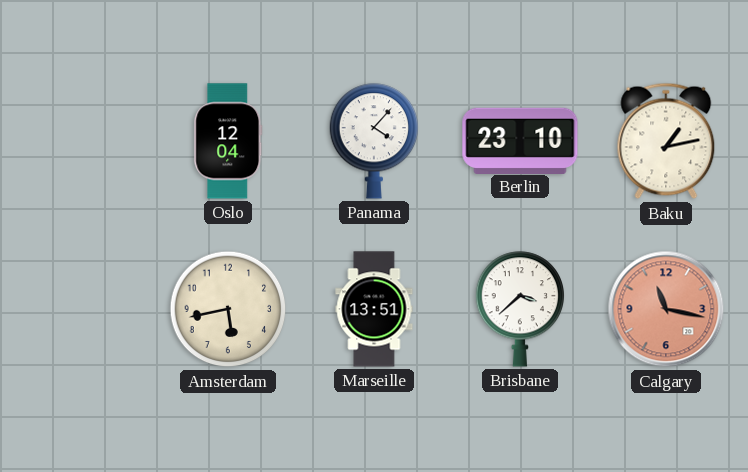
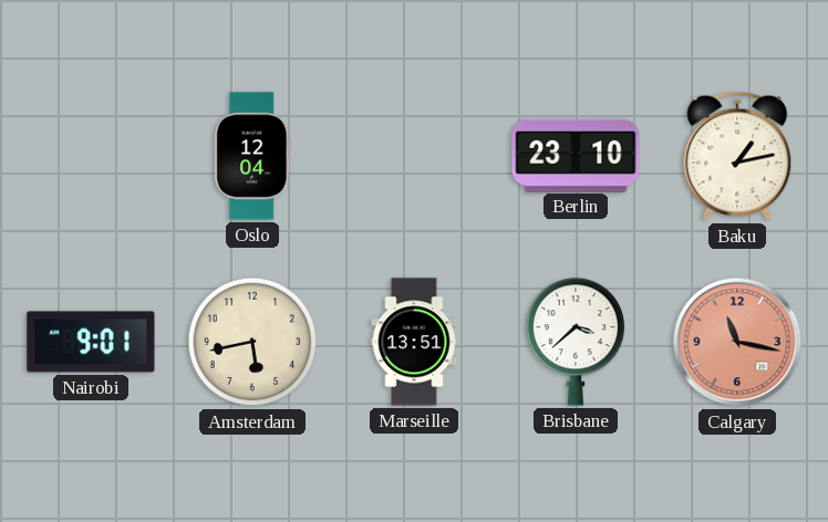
Panama: 4:07 -> none
Nairobi: none -> 9:01
